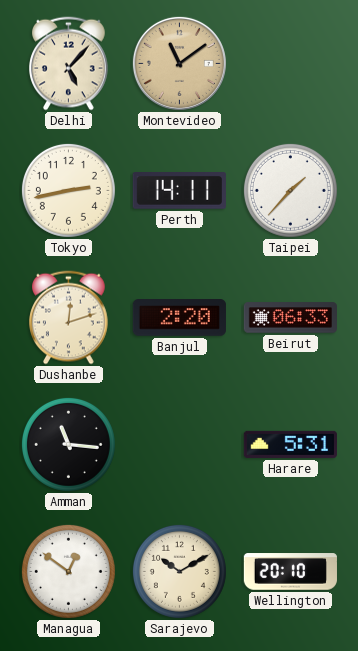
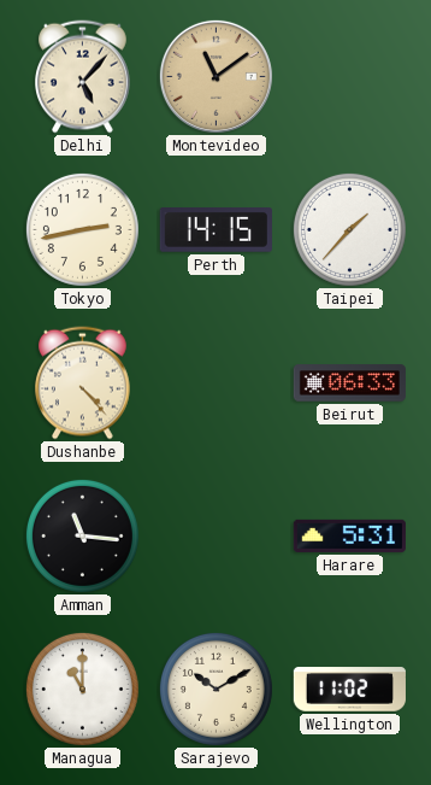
Perth: 14:11 -> 14:15
Dushanbe: 12:12 -> 4:23
Banjul: 2:20 -> none
Managua: 12:51 -> 11:00
Wellington: 20:10 -> 11:02
